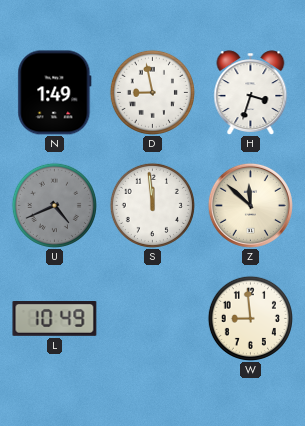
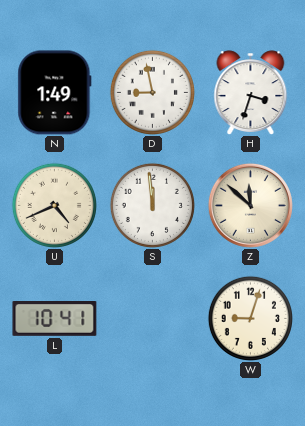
U dial: grey -> cream
L: 10:49 -> 10:41
W: 8:59 -> 9:03
